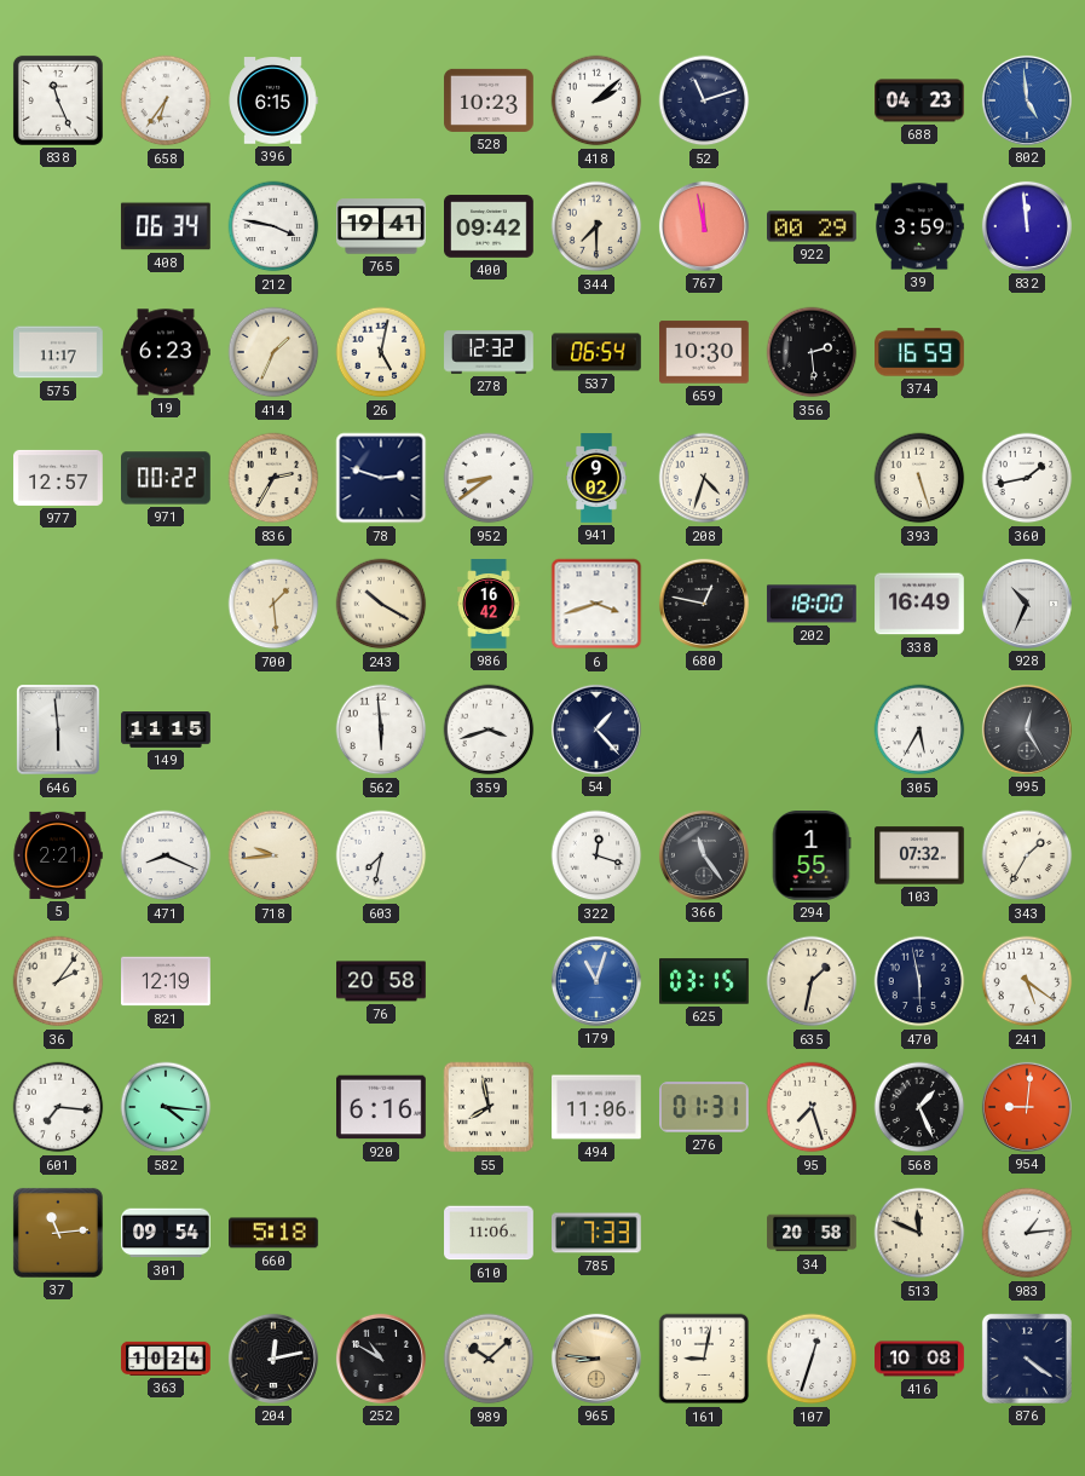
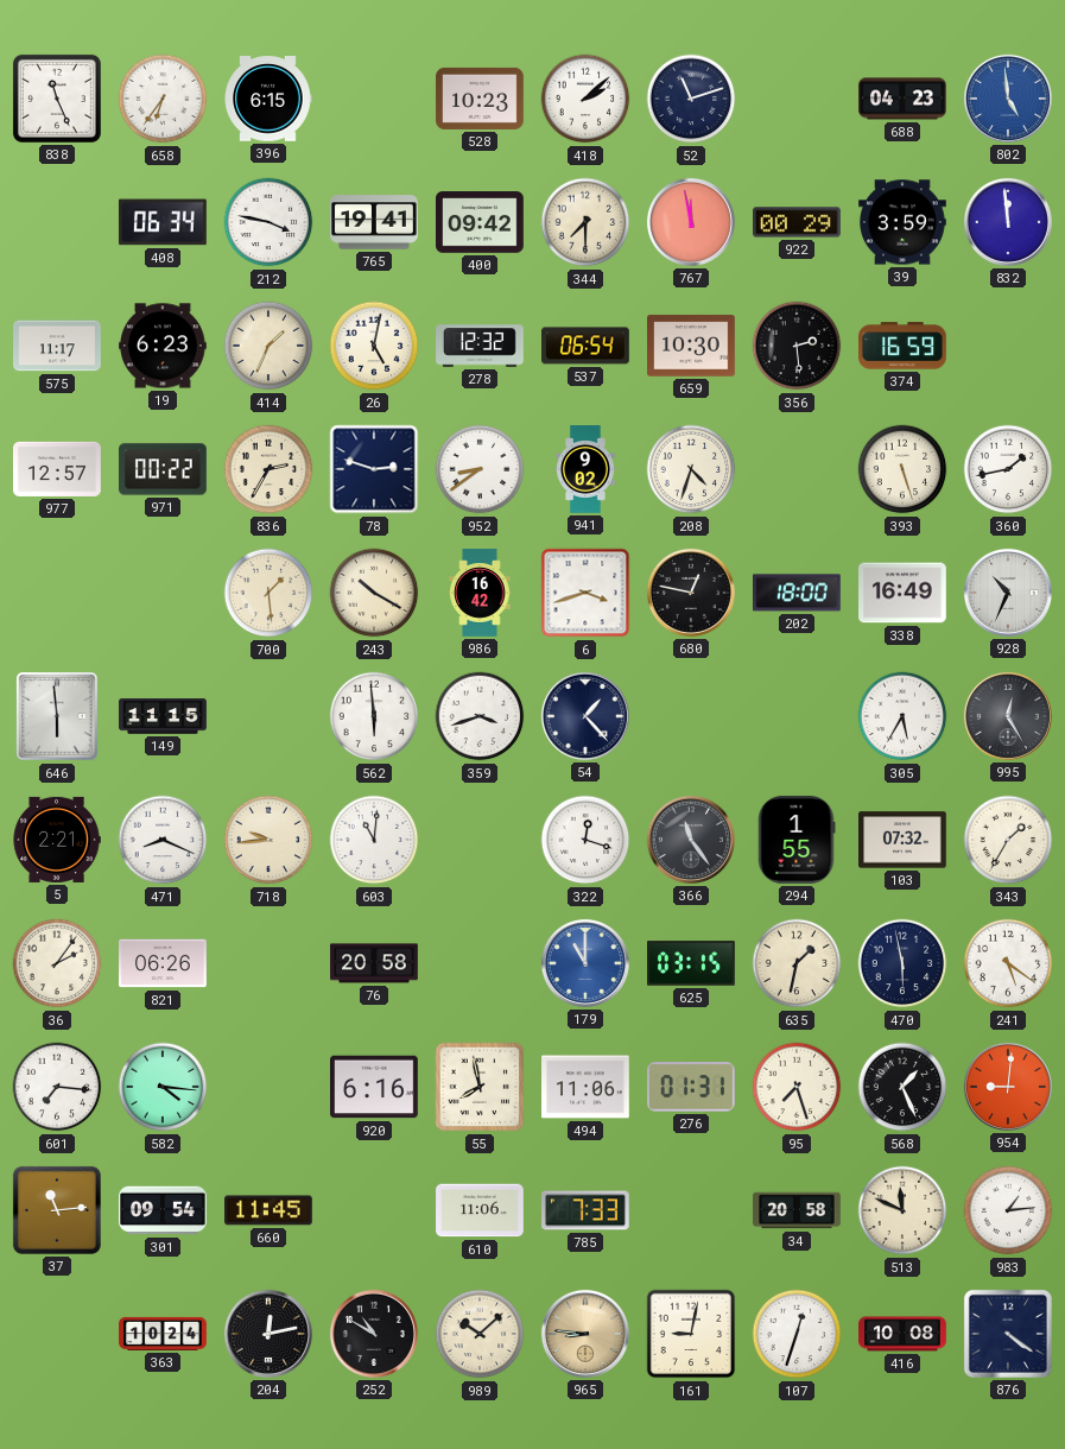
603: 7:32 -> 11:01
821: 12:19 -> 06:26
179: 11:03 -> 11:00
660: 5:18 -> 11:45
